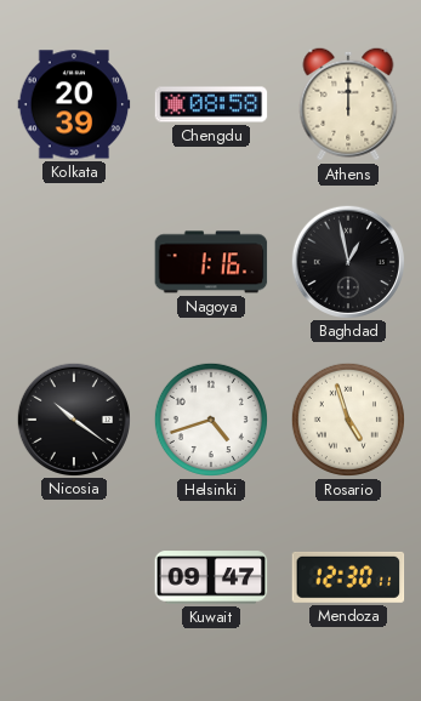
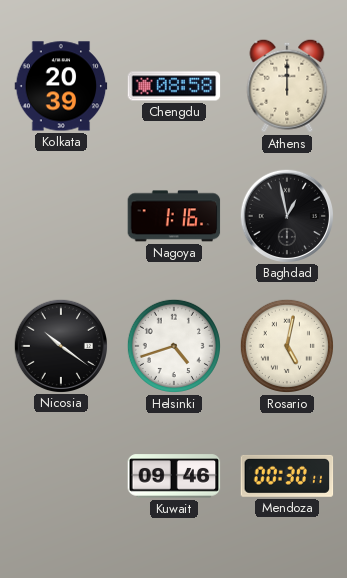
Rosario: 4:57 -> 5:02
Kuwait: 09:47 -> 09:46
Mendoza: 12:30 -> 00:30
